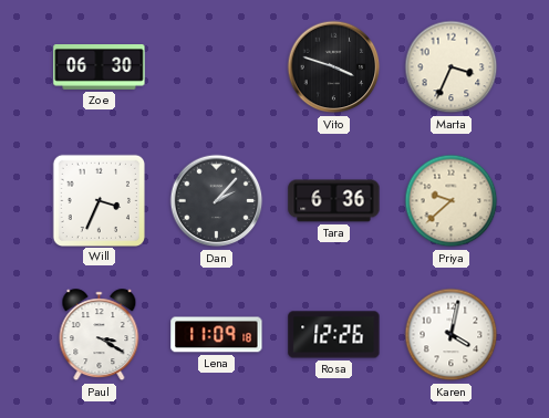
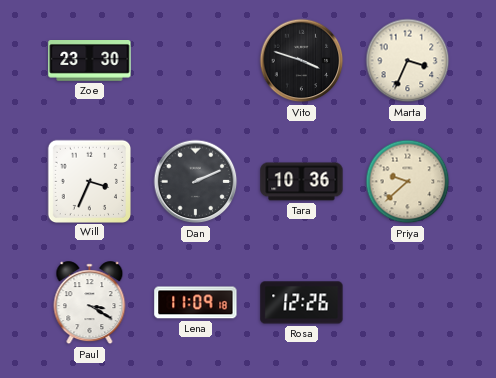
Zoe: 06:30 -> 23:30
Dan: 2:07 -> 2:11
Tara: 6:36 -> 10:36
Karen: 4:02 -> none
